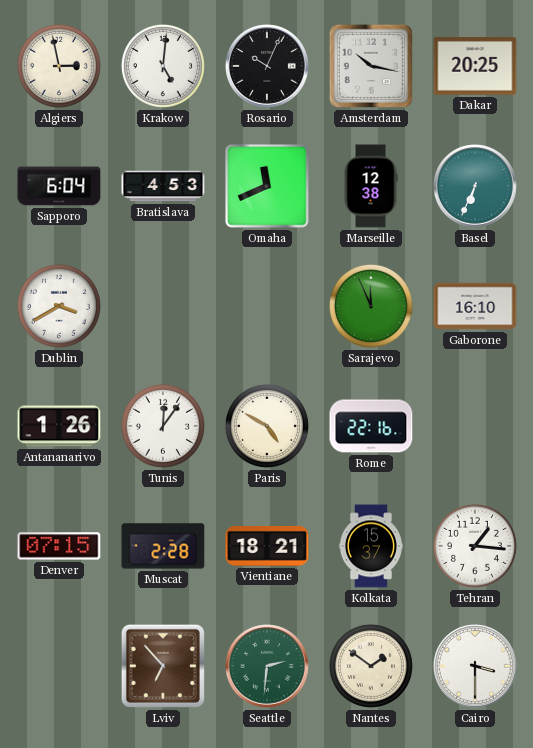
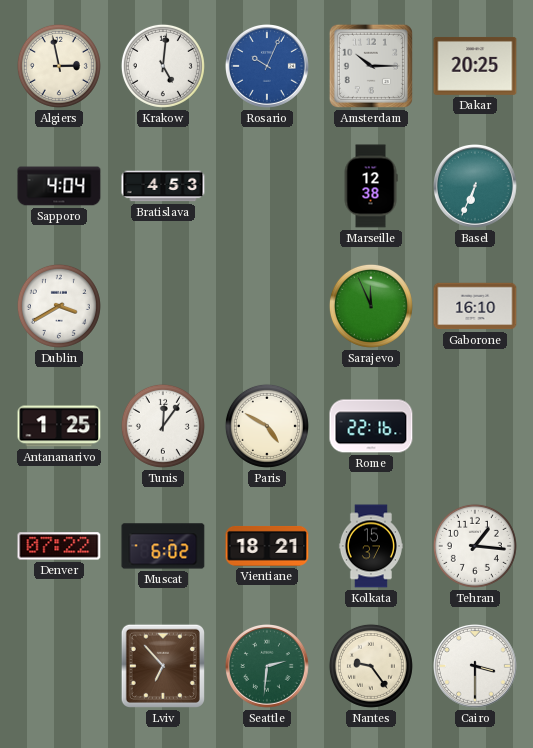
Rosario dial: black -> blue
Amsterdam: 10:17 -> 10:15
Sapporo: 6:04 -> 4:04
Omaha: 11:41 -> none
Antananarivo: 1:26 -> 1:25
Denver: 07:15 -> 07:22
Muscat: 2:28 -> 6:02
Nantes: 1:51 -> 9:24
